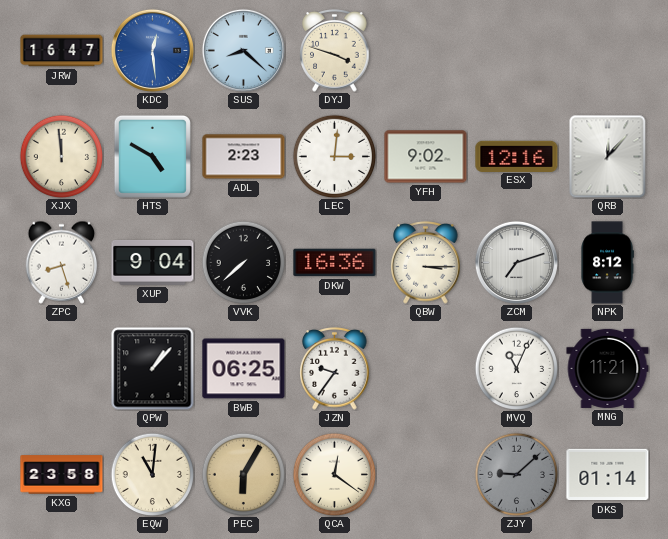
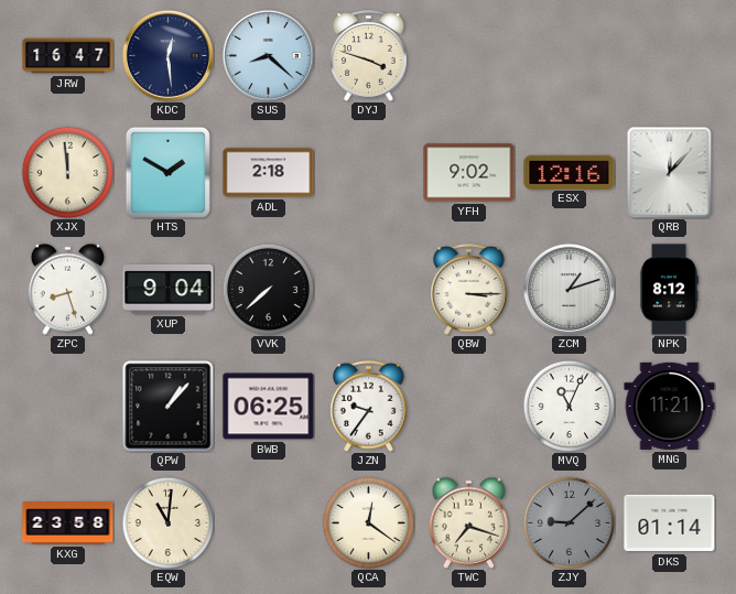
KDC dial: blue -> navy
HTS: 4:50 -> 1:50
ADL: 2:23 -> 2:18
LEC: 3:01 -> none
DKW: 16:36 -> none
ZCM: 7:12 -> 1:12
PEC: 6:05 -> none
TWC: none -> 7:18
